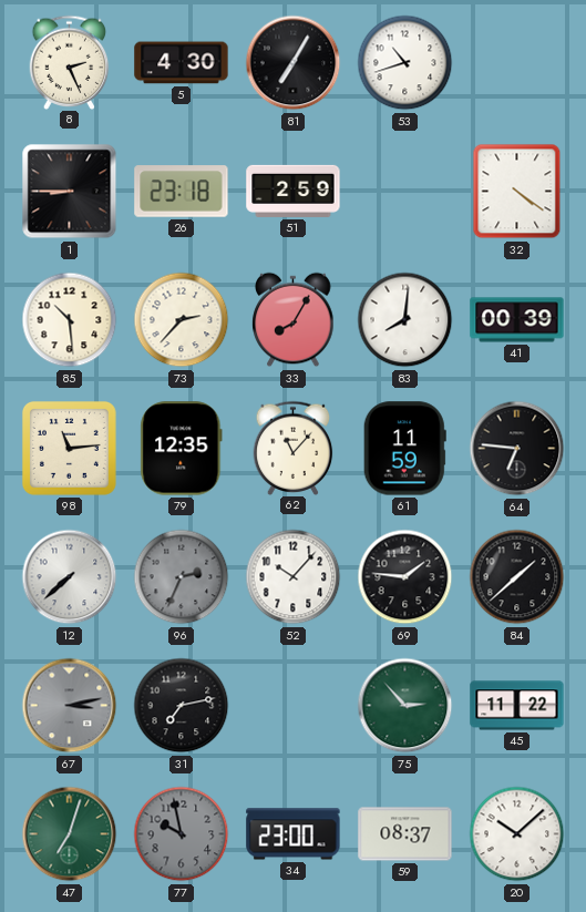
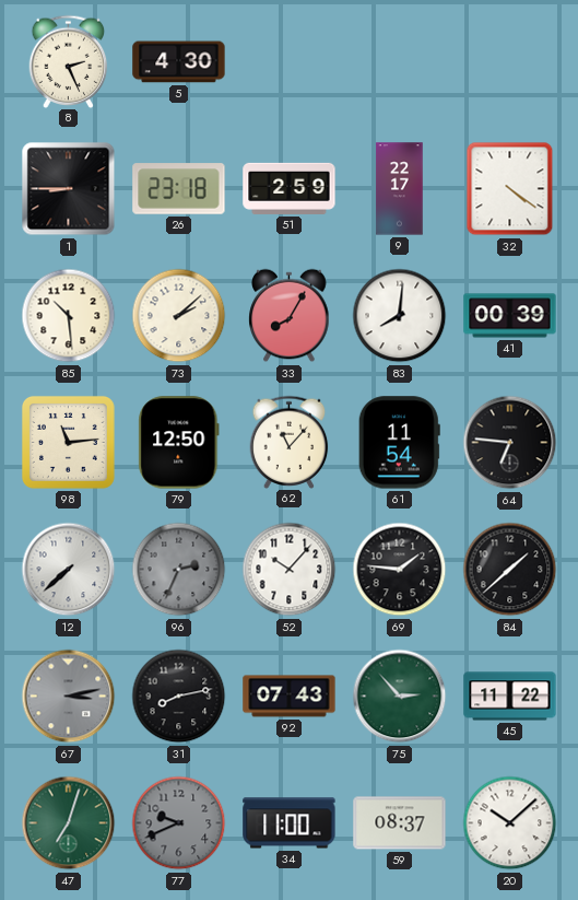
81: 7:05 -> none
53: 10:42 -> none
9: none -> 22:17
73: 2:37 -> 2:08
79: 12:35 -> 12:50
61: 11:59 -> 11:54
31: 7:13 -> 8:13
92: none -> 07:43
77: 9:58 -> 9:41
34: 23:00 -> 11:00
